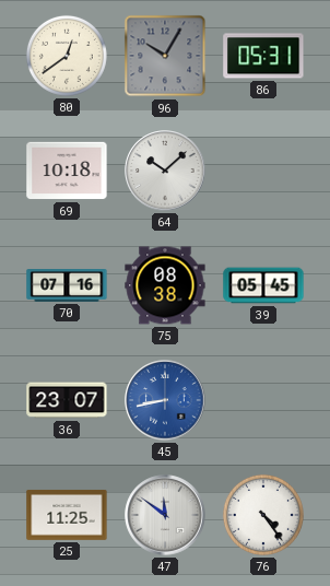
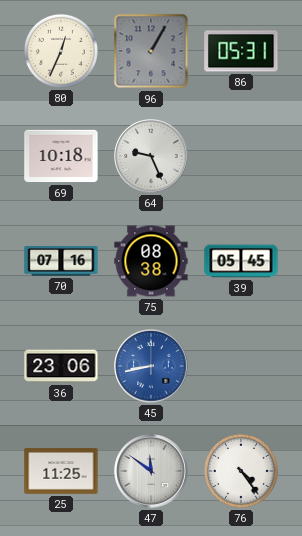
80: 12:39 -> 12:34
96: 10:05 -> 1:05
64: 10:08 -> 9:26
36: 23:07 -> 23:06
